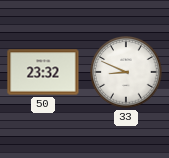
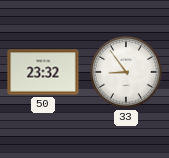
33: 8:49 -> 8:54
